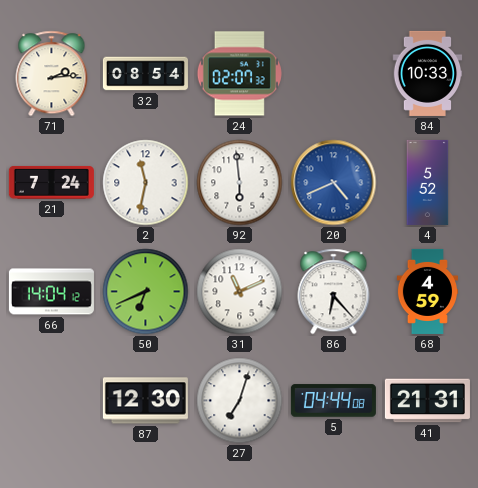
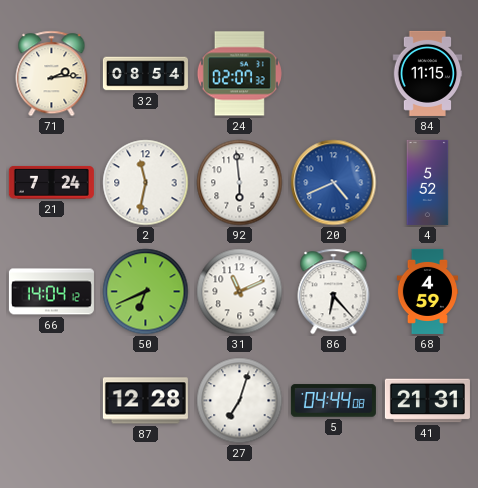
84: 10:33 -> 11:15
87: 12:30 -> 12:28
